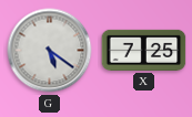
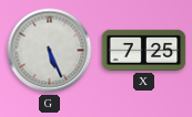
G: 5:21 -> 5:26
